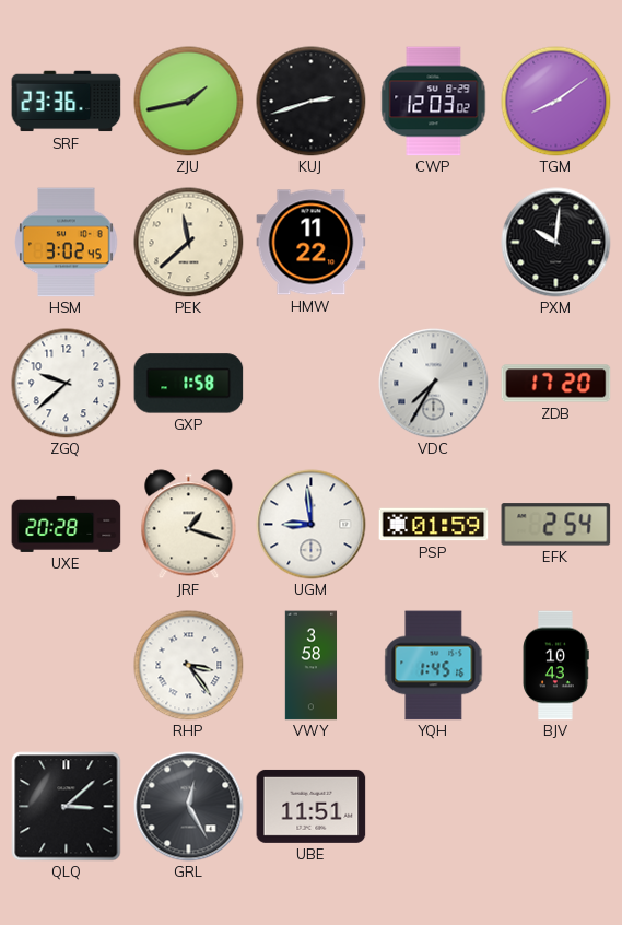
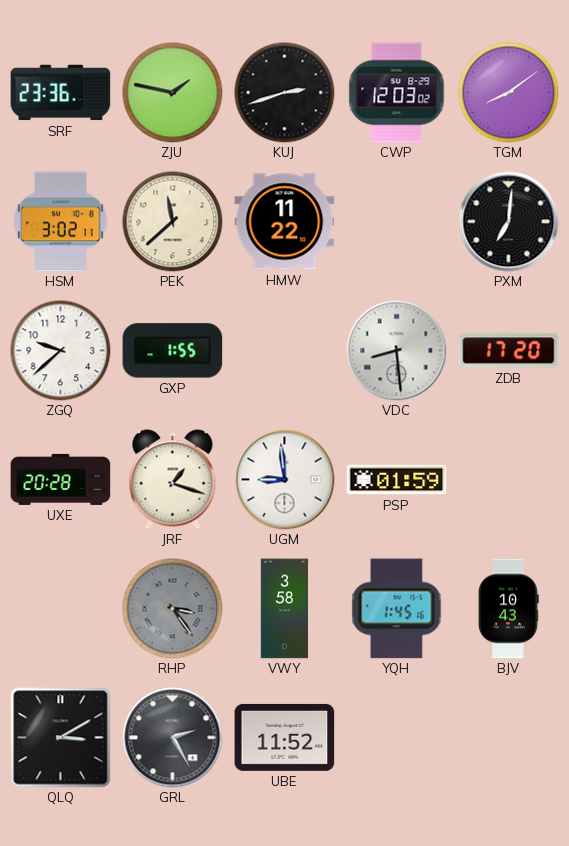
ZJU: 1:43 -> 1:47
HSM: 3:02:45 -> 3:02:11
PXM: 10:01 -> 7:01
GXP: 1:58 -> 1:55
VDC: 7:35 -> 8:29
EFK: 2:54 -> none
RHP dial: white -> grey
QLQ: 3:08 -> 3:10
GRL: 12:25 -> 2:25
UBE: 11:51 -> 11:52
